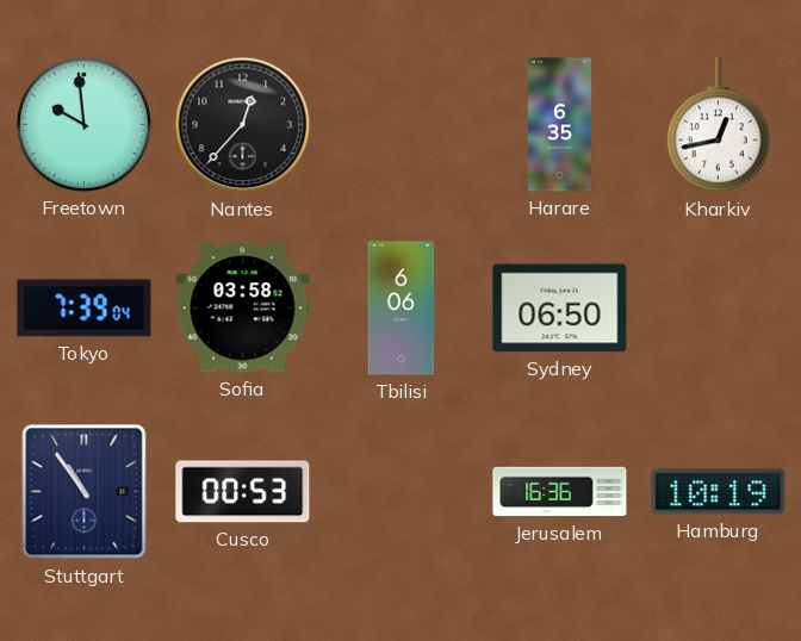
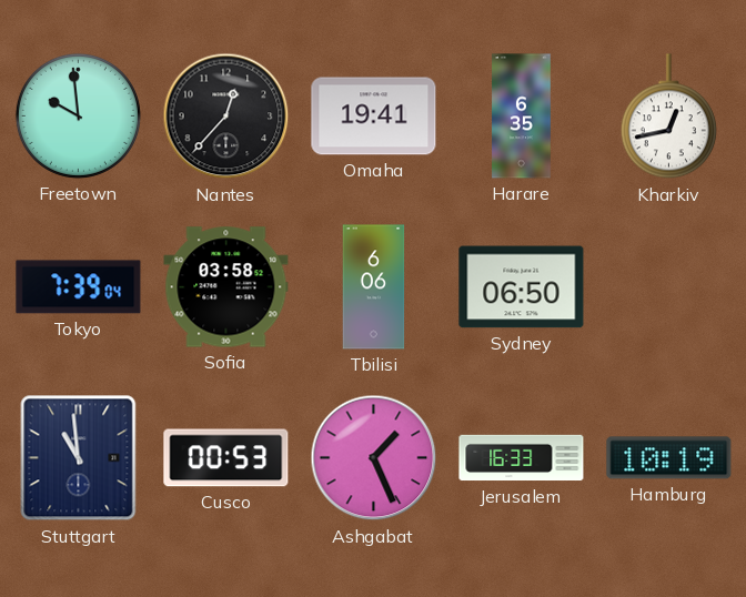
Omaha: none -> 19:41
Stuttgart: 10:54 -> 10:59
Ashgabat: none -> 1:26
Jerusalem: 16:36 -> 16:33
